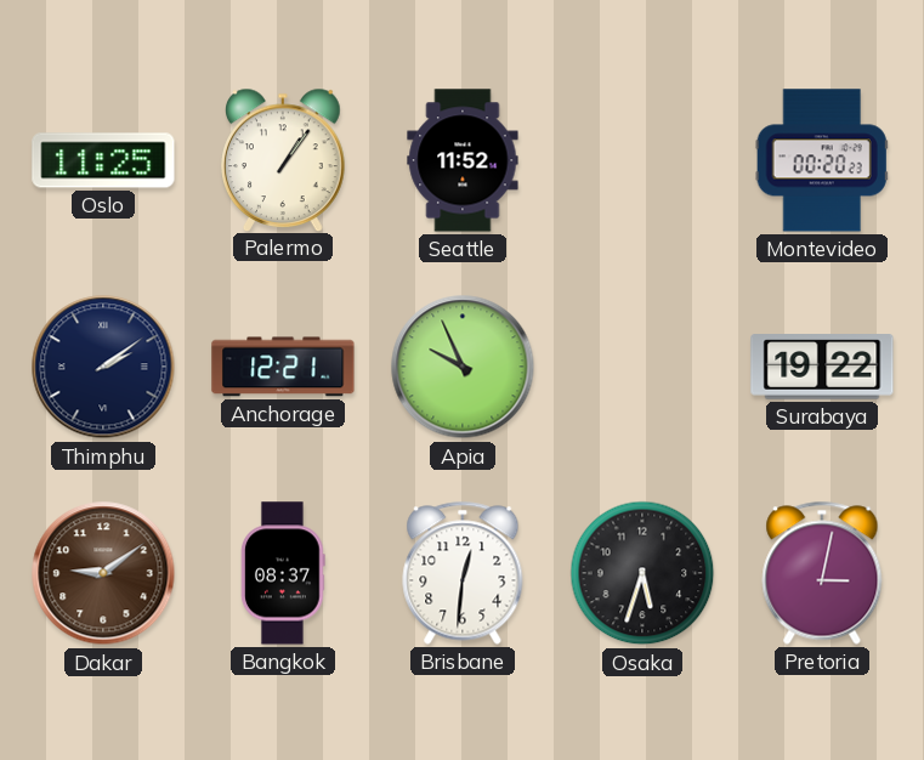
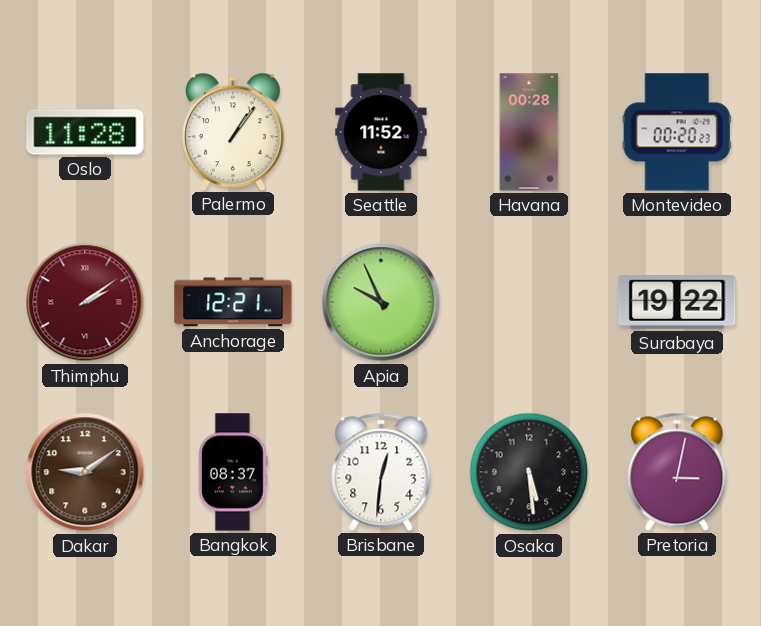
Oslo: 11:25 -> 11:28
Havana: none -> 00:28
Thimphu dial: navy -> burgundy
Osaka: 5:33 -> 5:29
